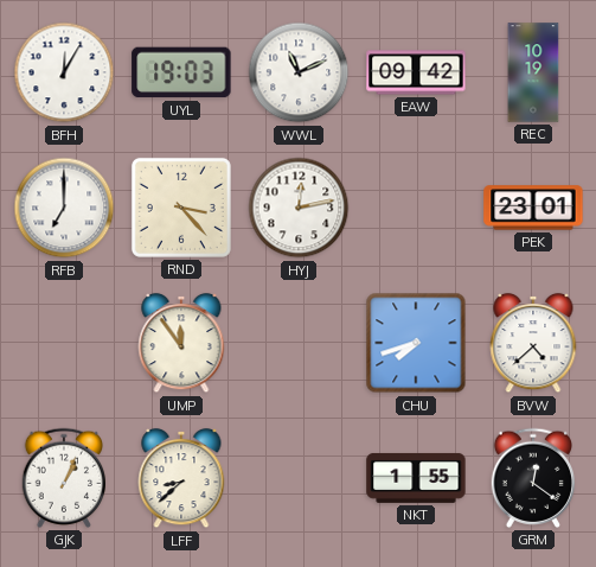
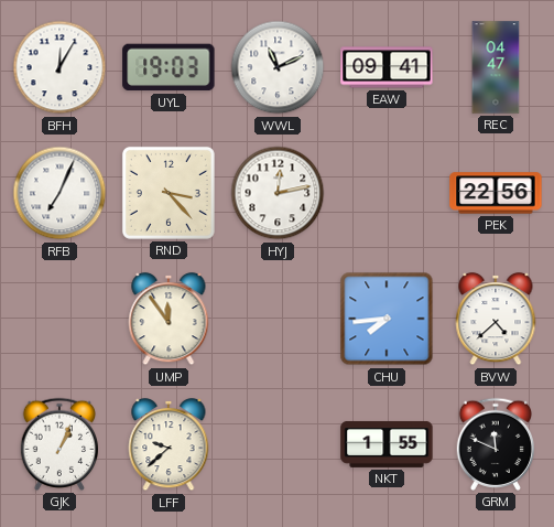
EAW: 09:42 -> 09:41
REC: 10:19 -> 04:47
RFB: 7:00 -> 7:04
PEK: 23:01 -> 22:56
CHU: 7:42 -> 7:44
LFF: 8:38 -> 9:38
GRM: 12:21 -> 11:49
